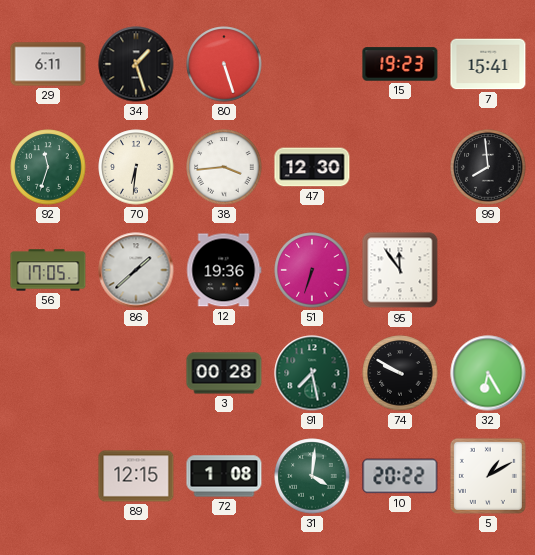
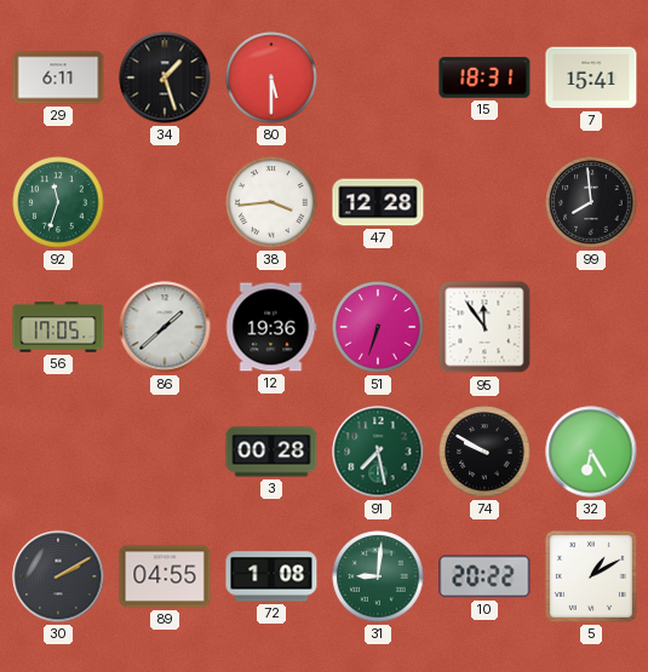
80: 5:27 -> 5:30
15: 19:23 -> 18:31
70: 6:31 -> none
47: 12:30 -> 12:28
30: none -> 2:10
89: 12:15 -> 04:55
31: 4:01 -> 9:01
